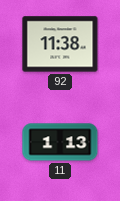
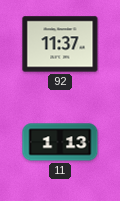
92: 11:38 -> 11:37
